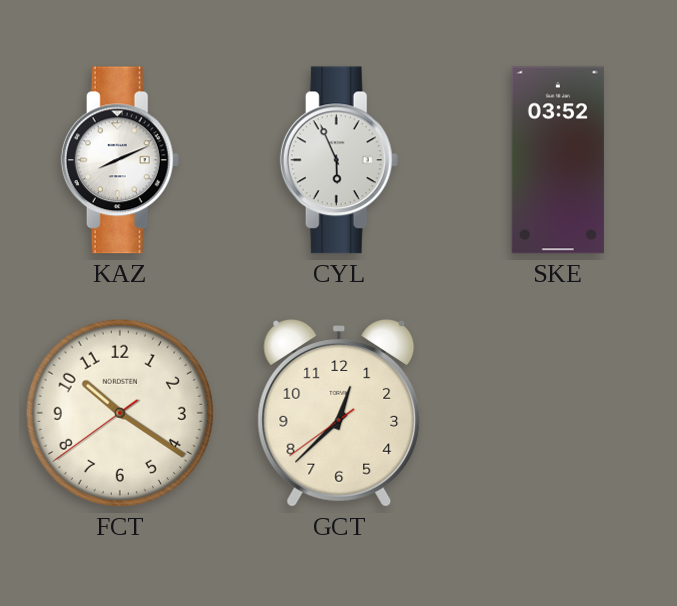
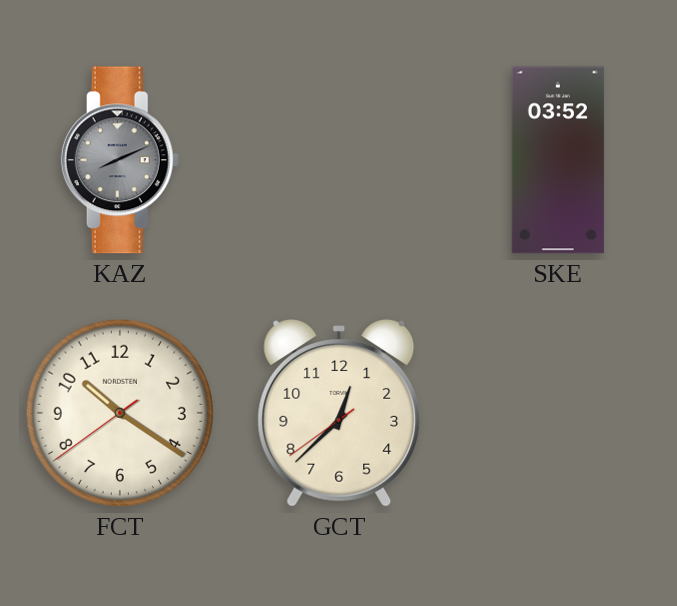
KAZ dial: white -> grey
CYL: 5:56 -> none
